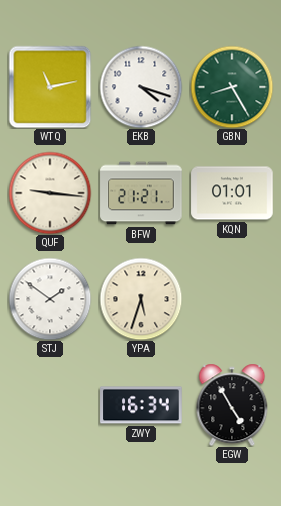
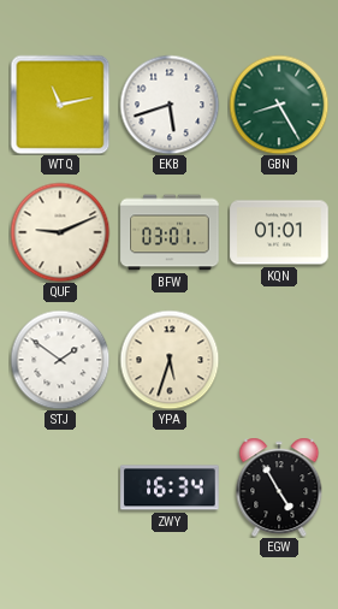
EKB: 4:18 -> 5:42
QUF: 9:16 -> 9:11
BFW: 21:21 -> 03:01
